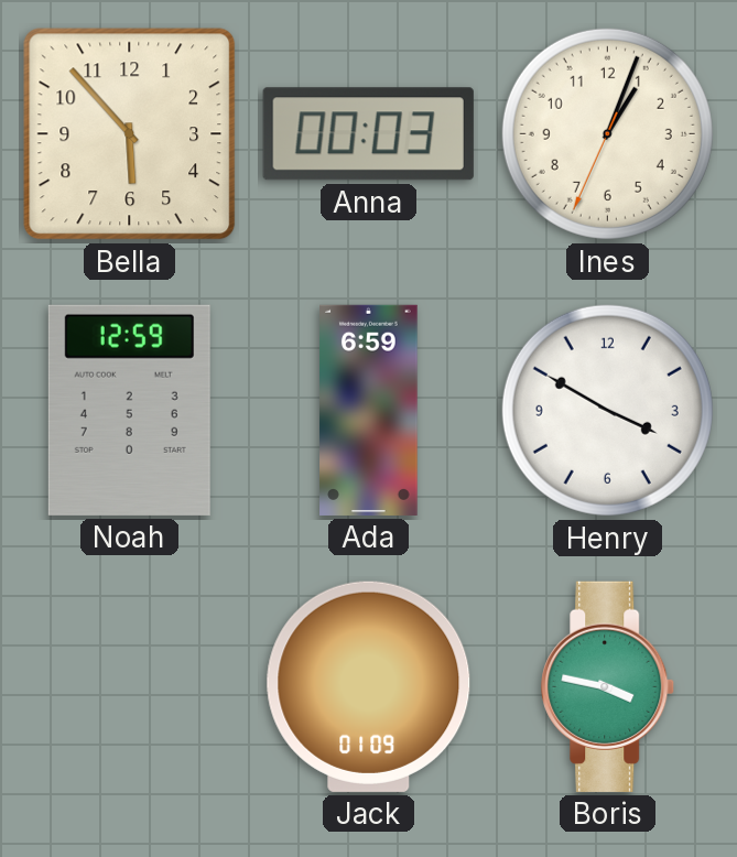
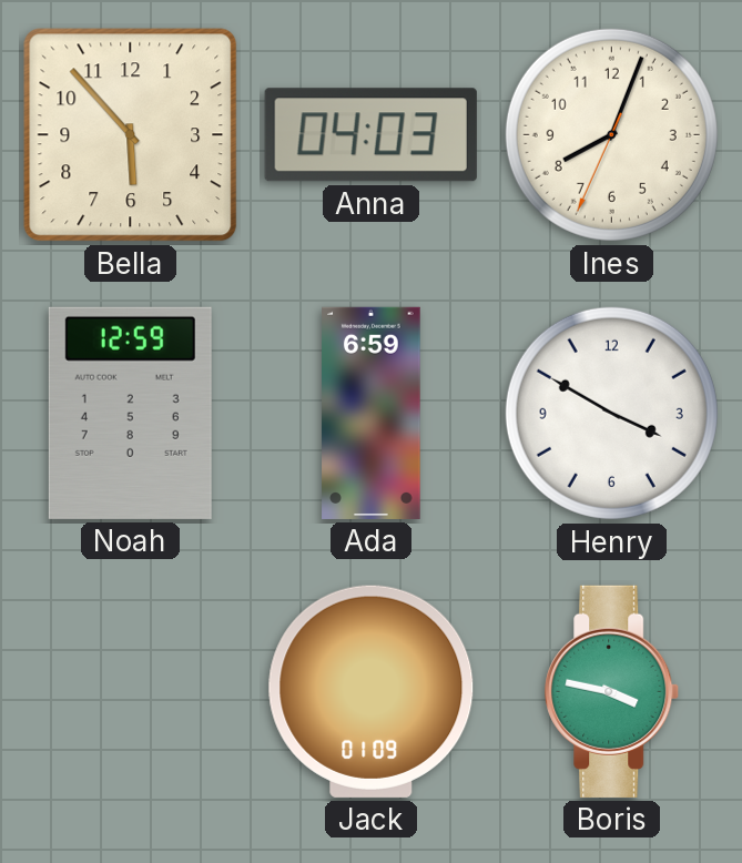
Anna: 00:03 -> 04:03
Ines: 1:03 -> 8:03
